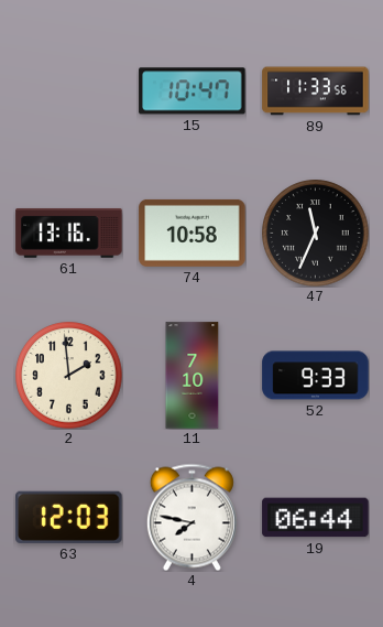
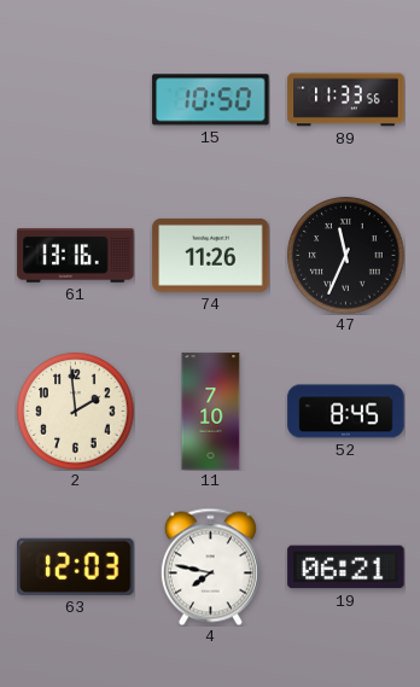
15: 10:47 -> 10:50
74: 10:58 -> 11:26
52: 9:33 -> 8:45
19: 06:44 -> 06:21
